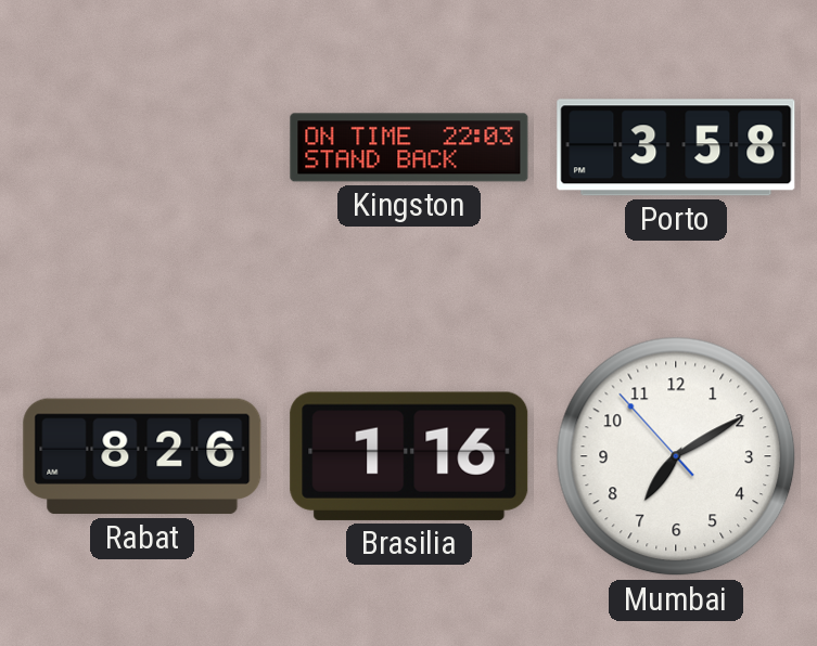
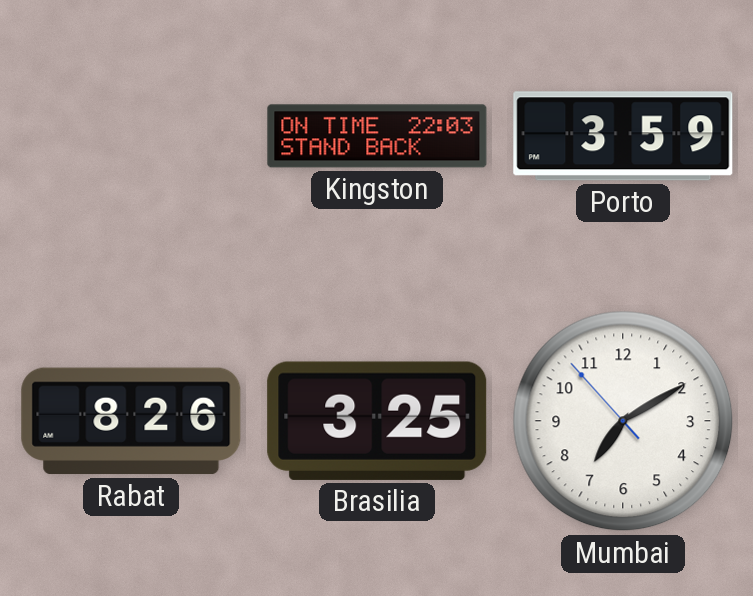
Porto: 3:58 -> 3:59
Brasilia: 1:16 -> 3:25
